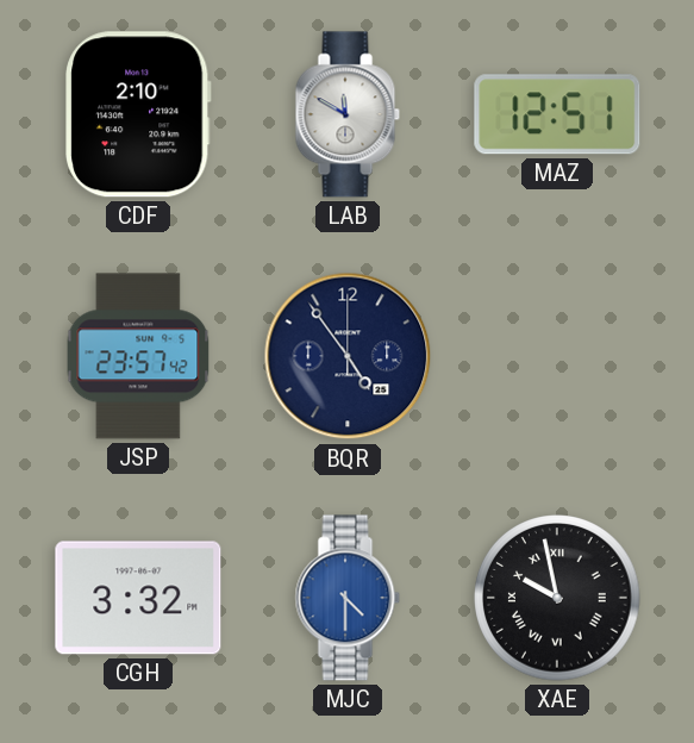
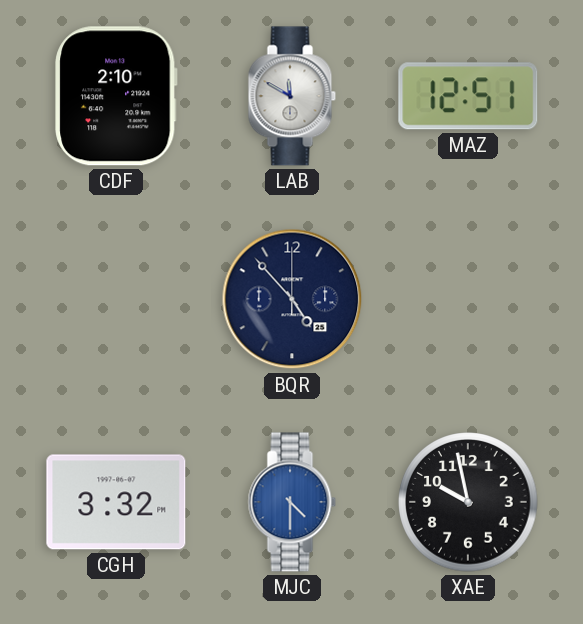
JSP: 23:57 -> none
BQR: 4:54 -> 4:53
XAE numerals: Roman -> Arabic
